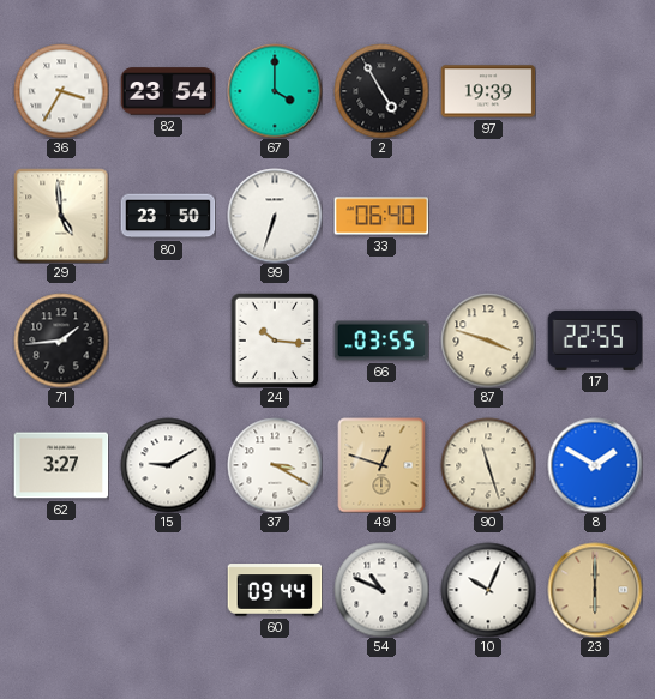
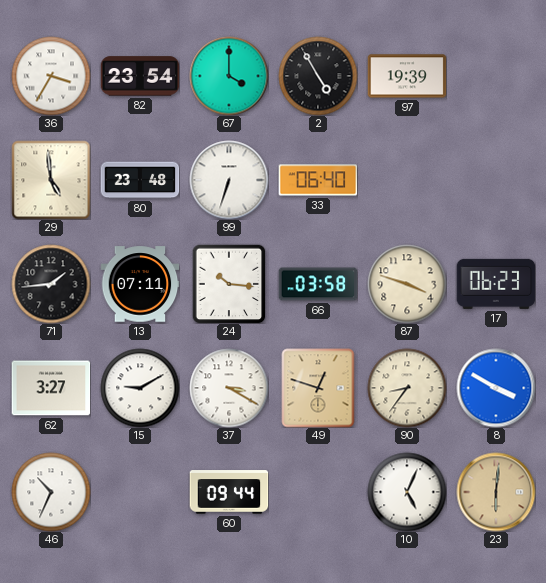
80: 23:50 -> 23:48
13: none -> 07:11
66: 03:55 -> 03:58
17: 22:55 -> 06:23
90: 11:27 -> 8:36
8: 1:50 -> 3:50
46: none -> 10:34
54: 10:49 -> none
10: 10:04 -> 5:04
23: 6:00 -> 6:01
